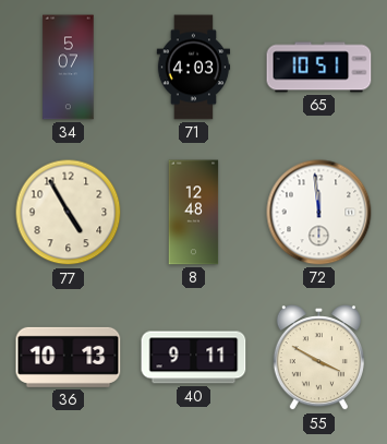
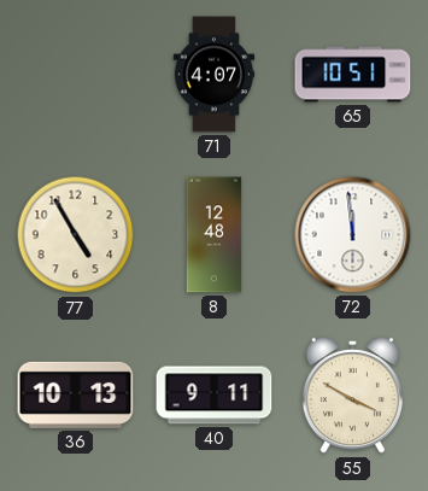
34: 5:07 -> none
71: 4:03 -> 4:07
